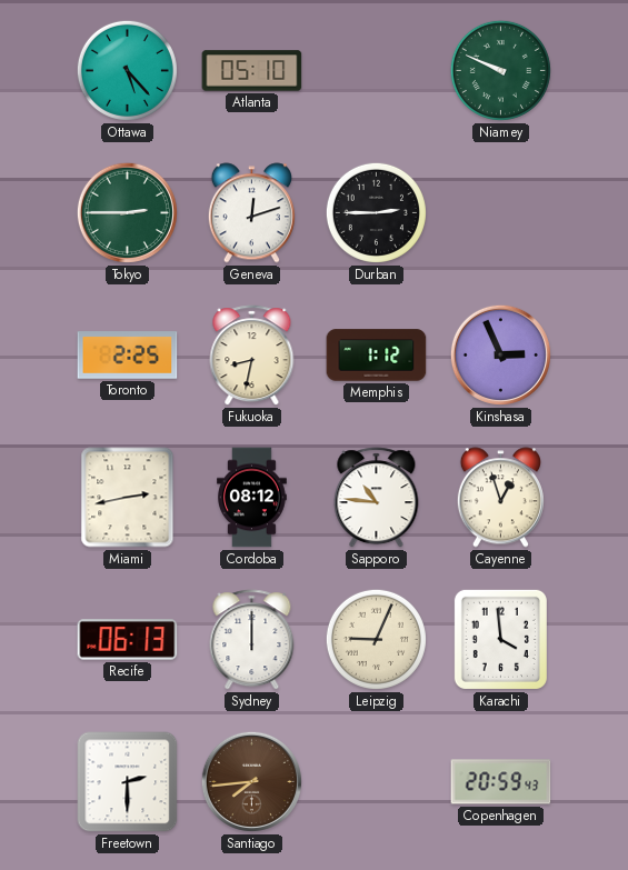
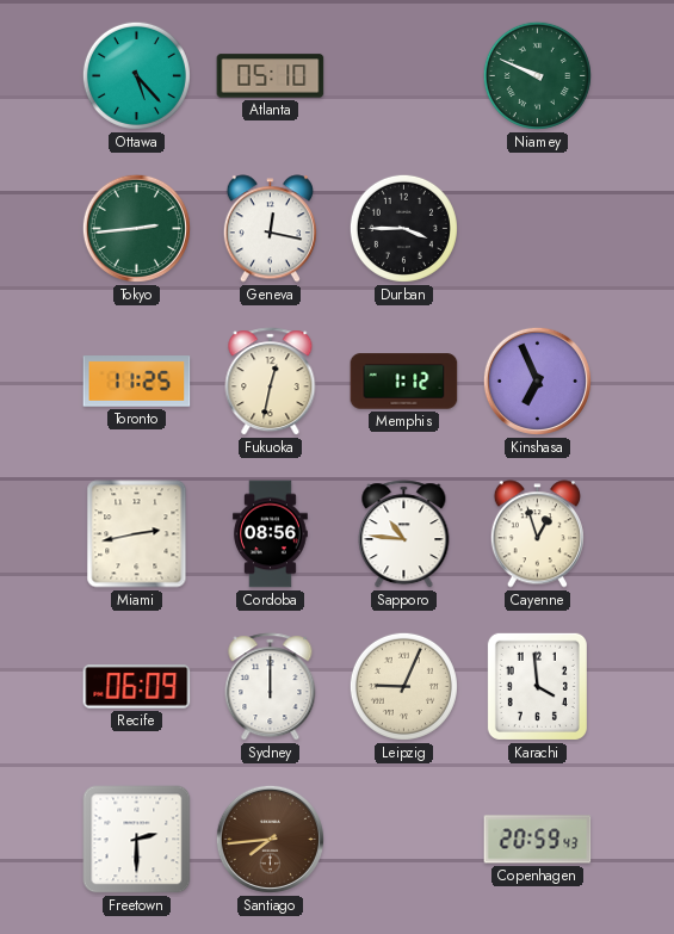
Tokyo: 2:45 -> 2:44
Geneva: 12:12 -> 12:17
Durban: 2:45 -> 3:45
Toronto: 2:25 -> 11:25
Fukuoka: 8:32 -> 12:32
Kinshasa: 2:56 -> 6:56
Cordoba: 08:12 -> 08:56
Recife: 06:13 -> 06:09
